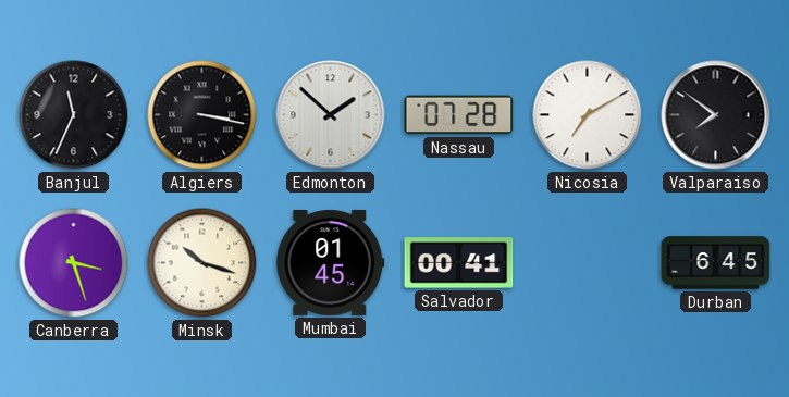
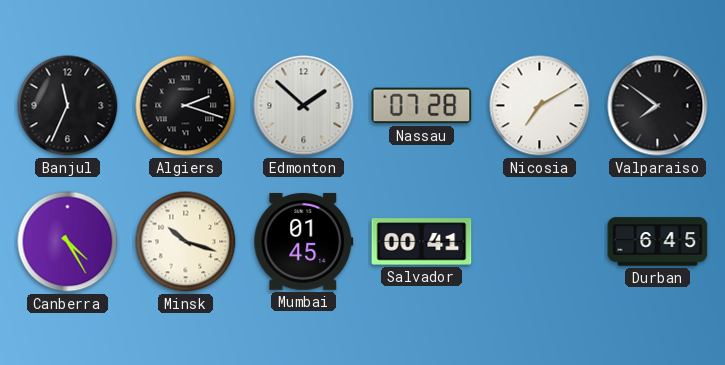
Algiers: 3:17 -> 2:18
Canberra: 3:27 -> 4:25
